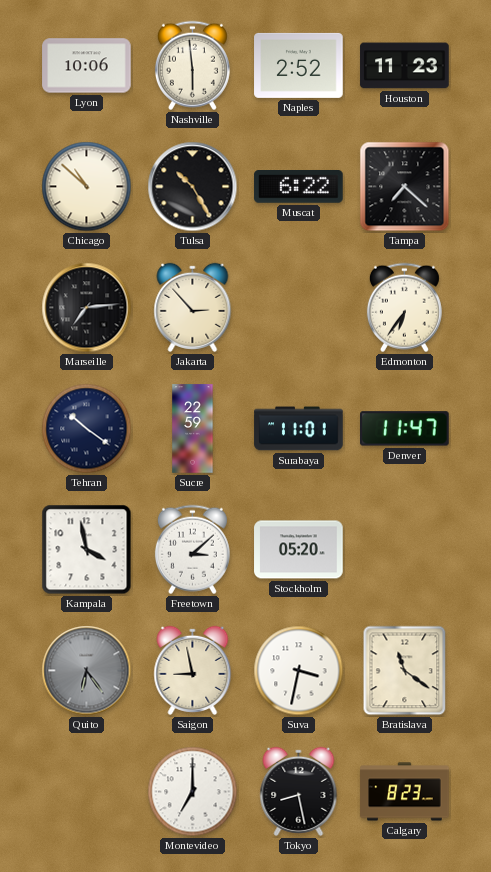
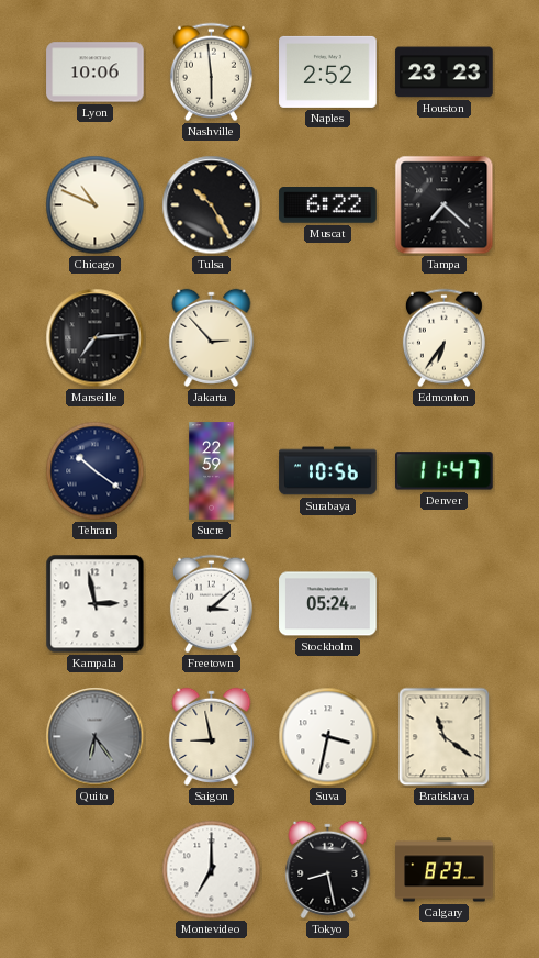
Houston: 11:23 -> 23:23
Chicago: 10:52 -> 10:49
Surabaya: 11:01 -> 10:56
Kampala: 3:58 -> 2:58
Stockholm: 05:20 -> 05:24
